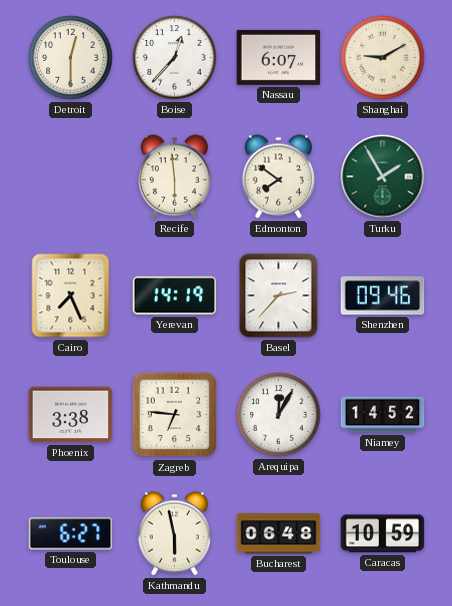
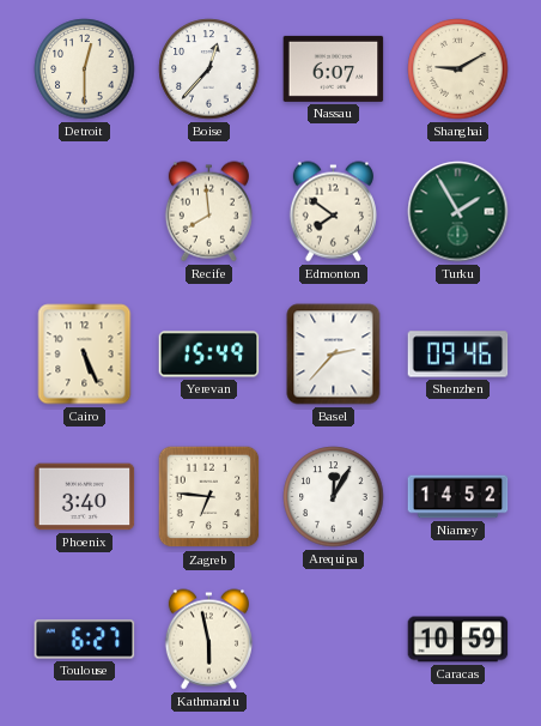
Recife: 5:59 -> 7:59
Cairo: 7:26 -> 5:26
Yerevan: 14:19 -> 15:49
Phoenix: 3:38 -> 3:40
Bucharest: 06:48 -> none
